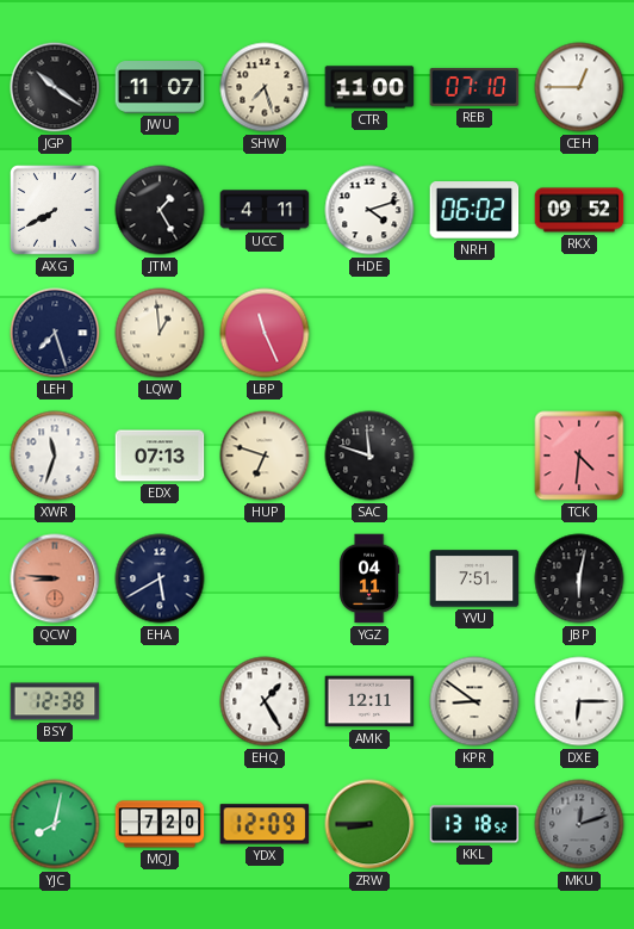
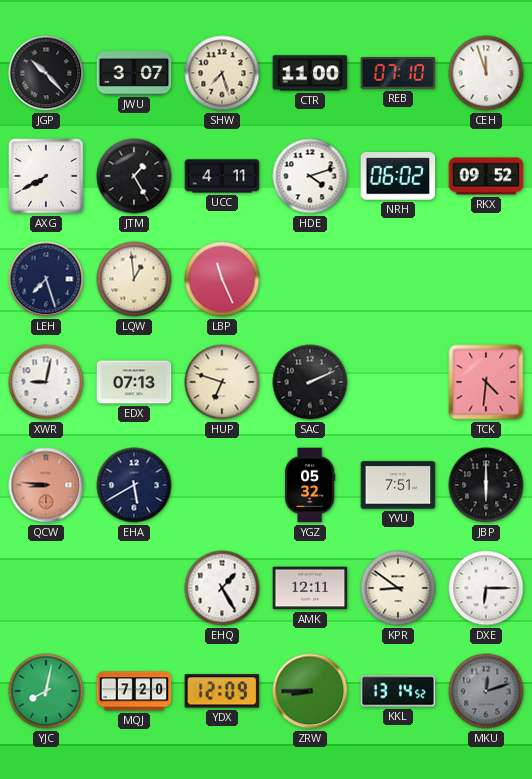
JGP: 10:21 -> 10:23
JWU: 11:07 -> 3:07
CEH: 12:45 -> 11:57
XWR: 11:33 -> 9:02
SAC: 11:48 -> 2:11
YGZ: 04:11 -> 05:32
JBP: 6:02 -> 6:00
BSY: 12:38 -> none
KKL: 13:18 -> 13:14
